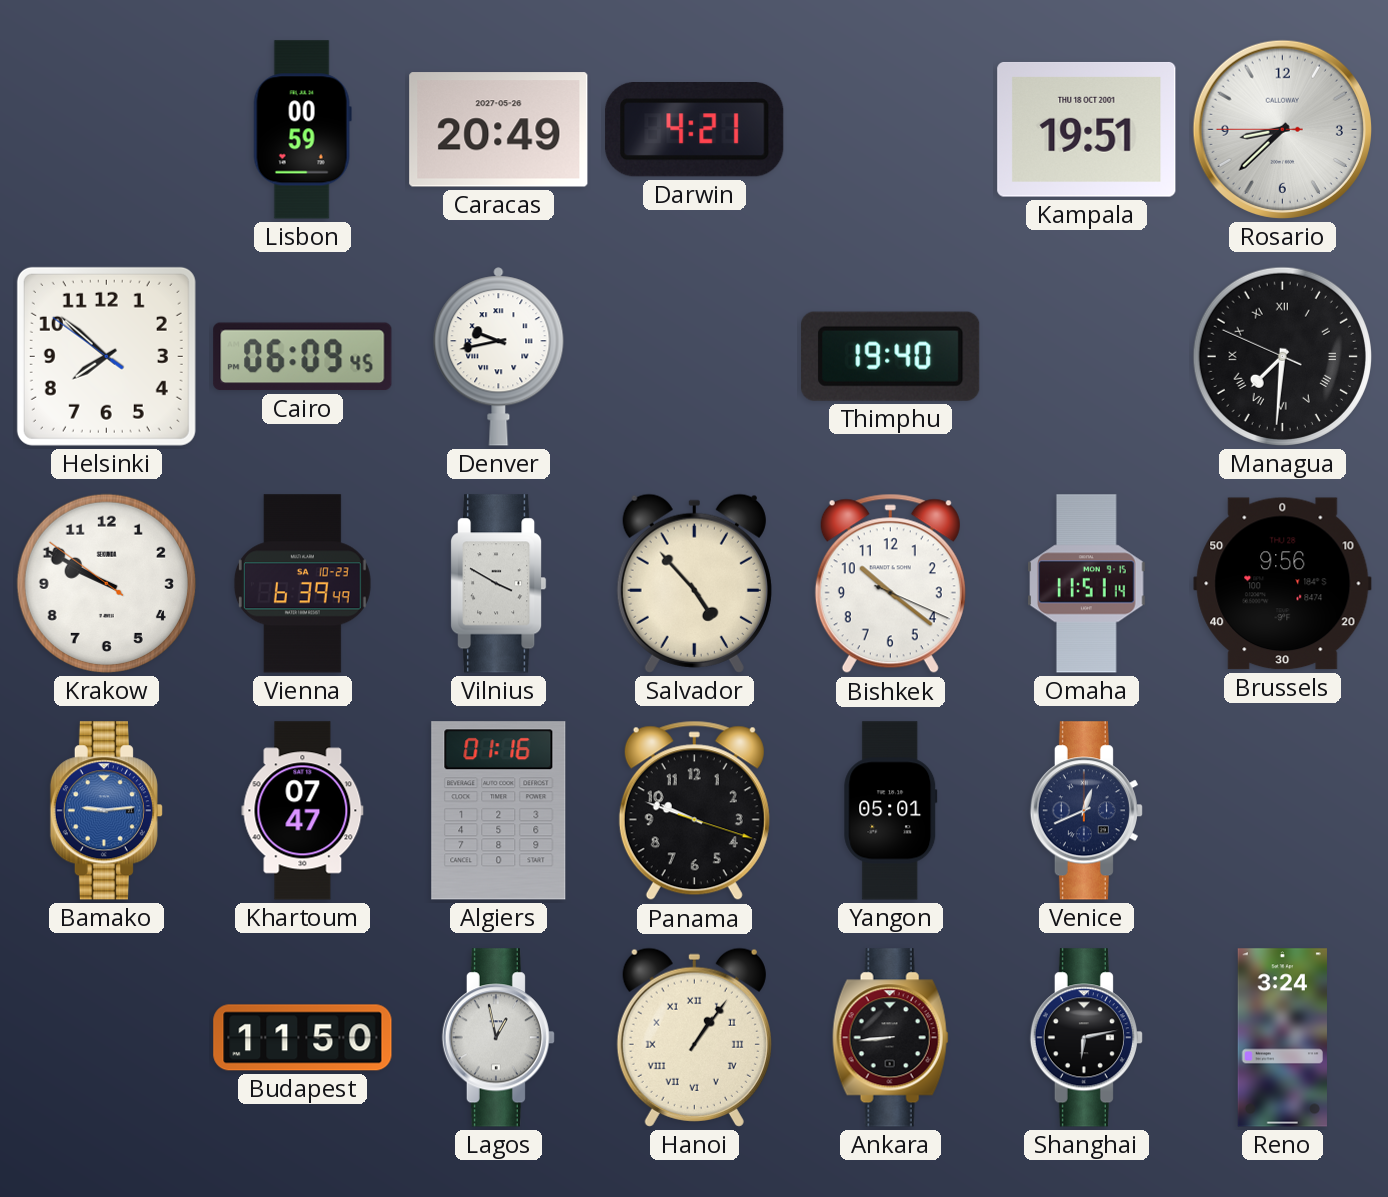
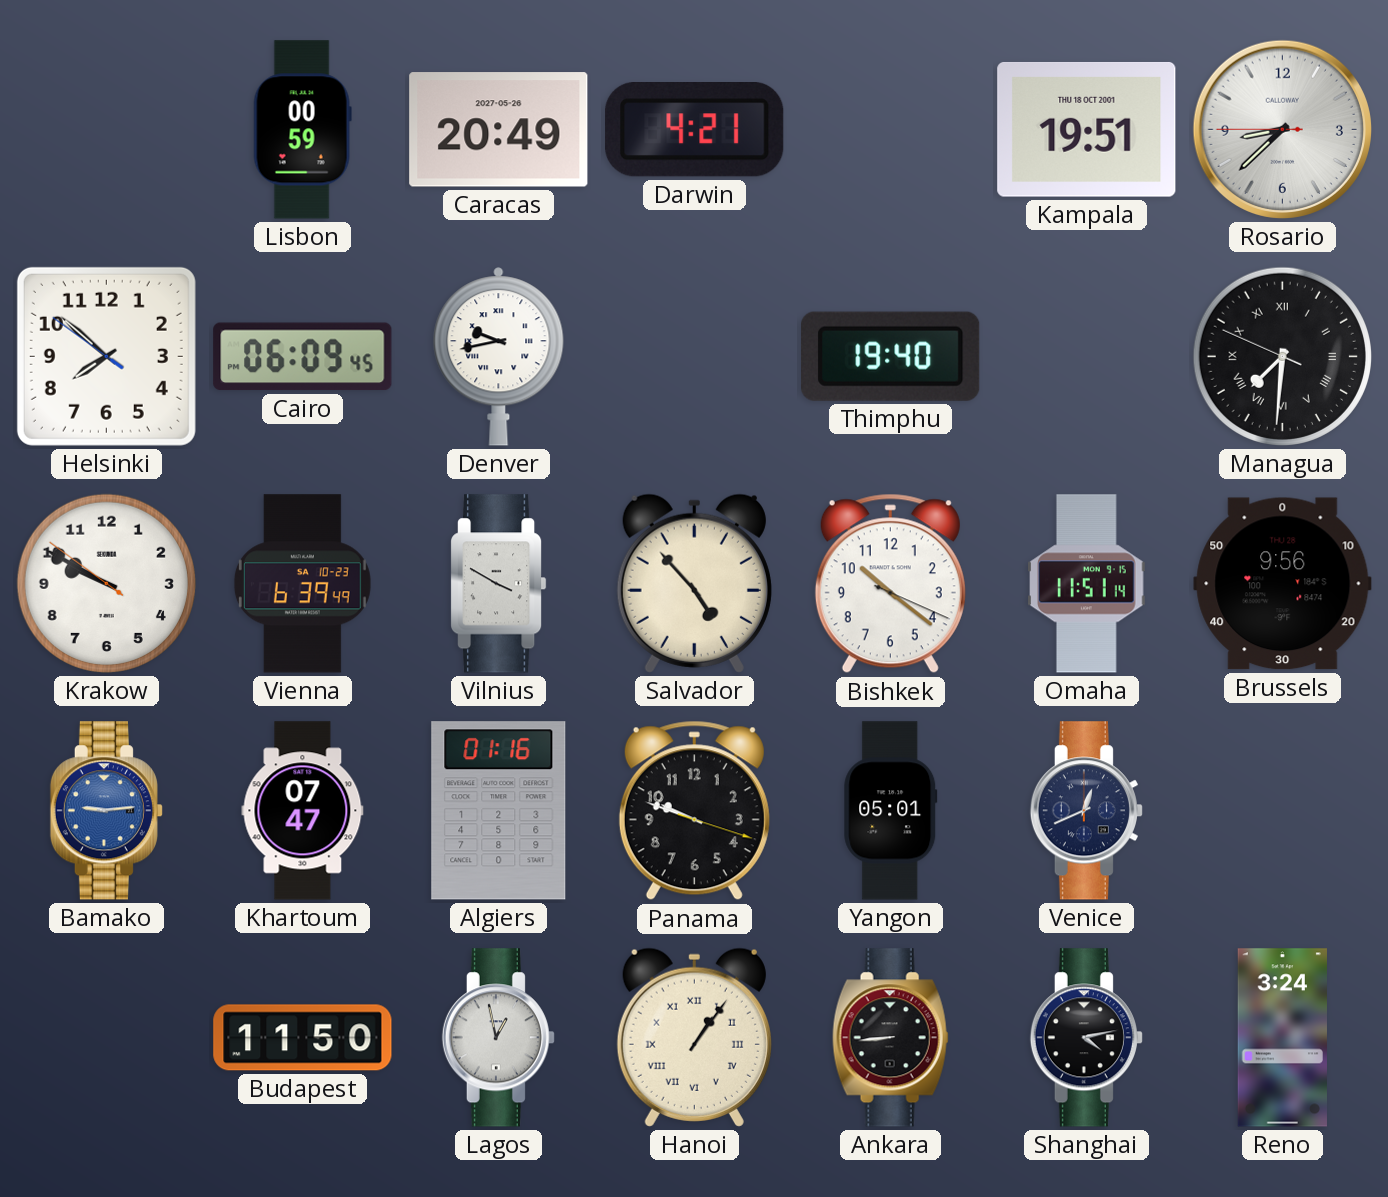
Shanghai: 6:13 -> 4:13
